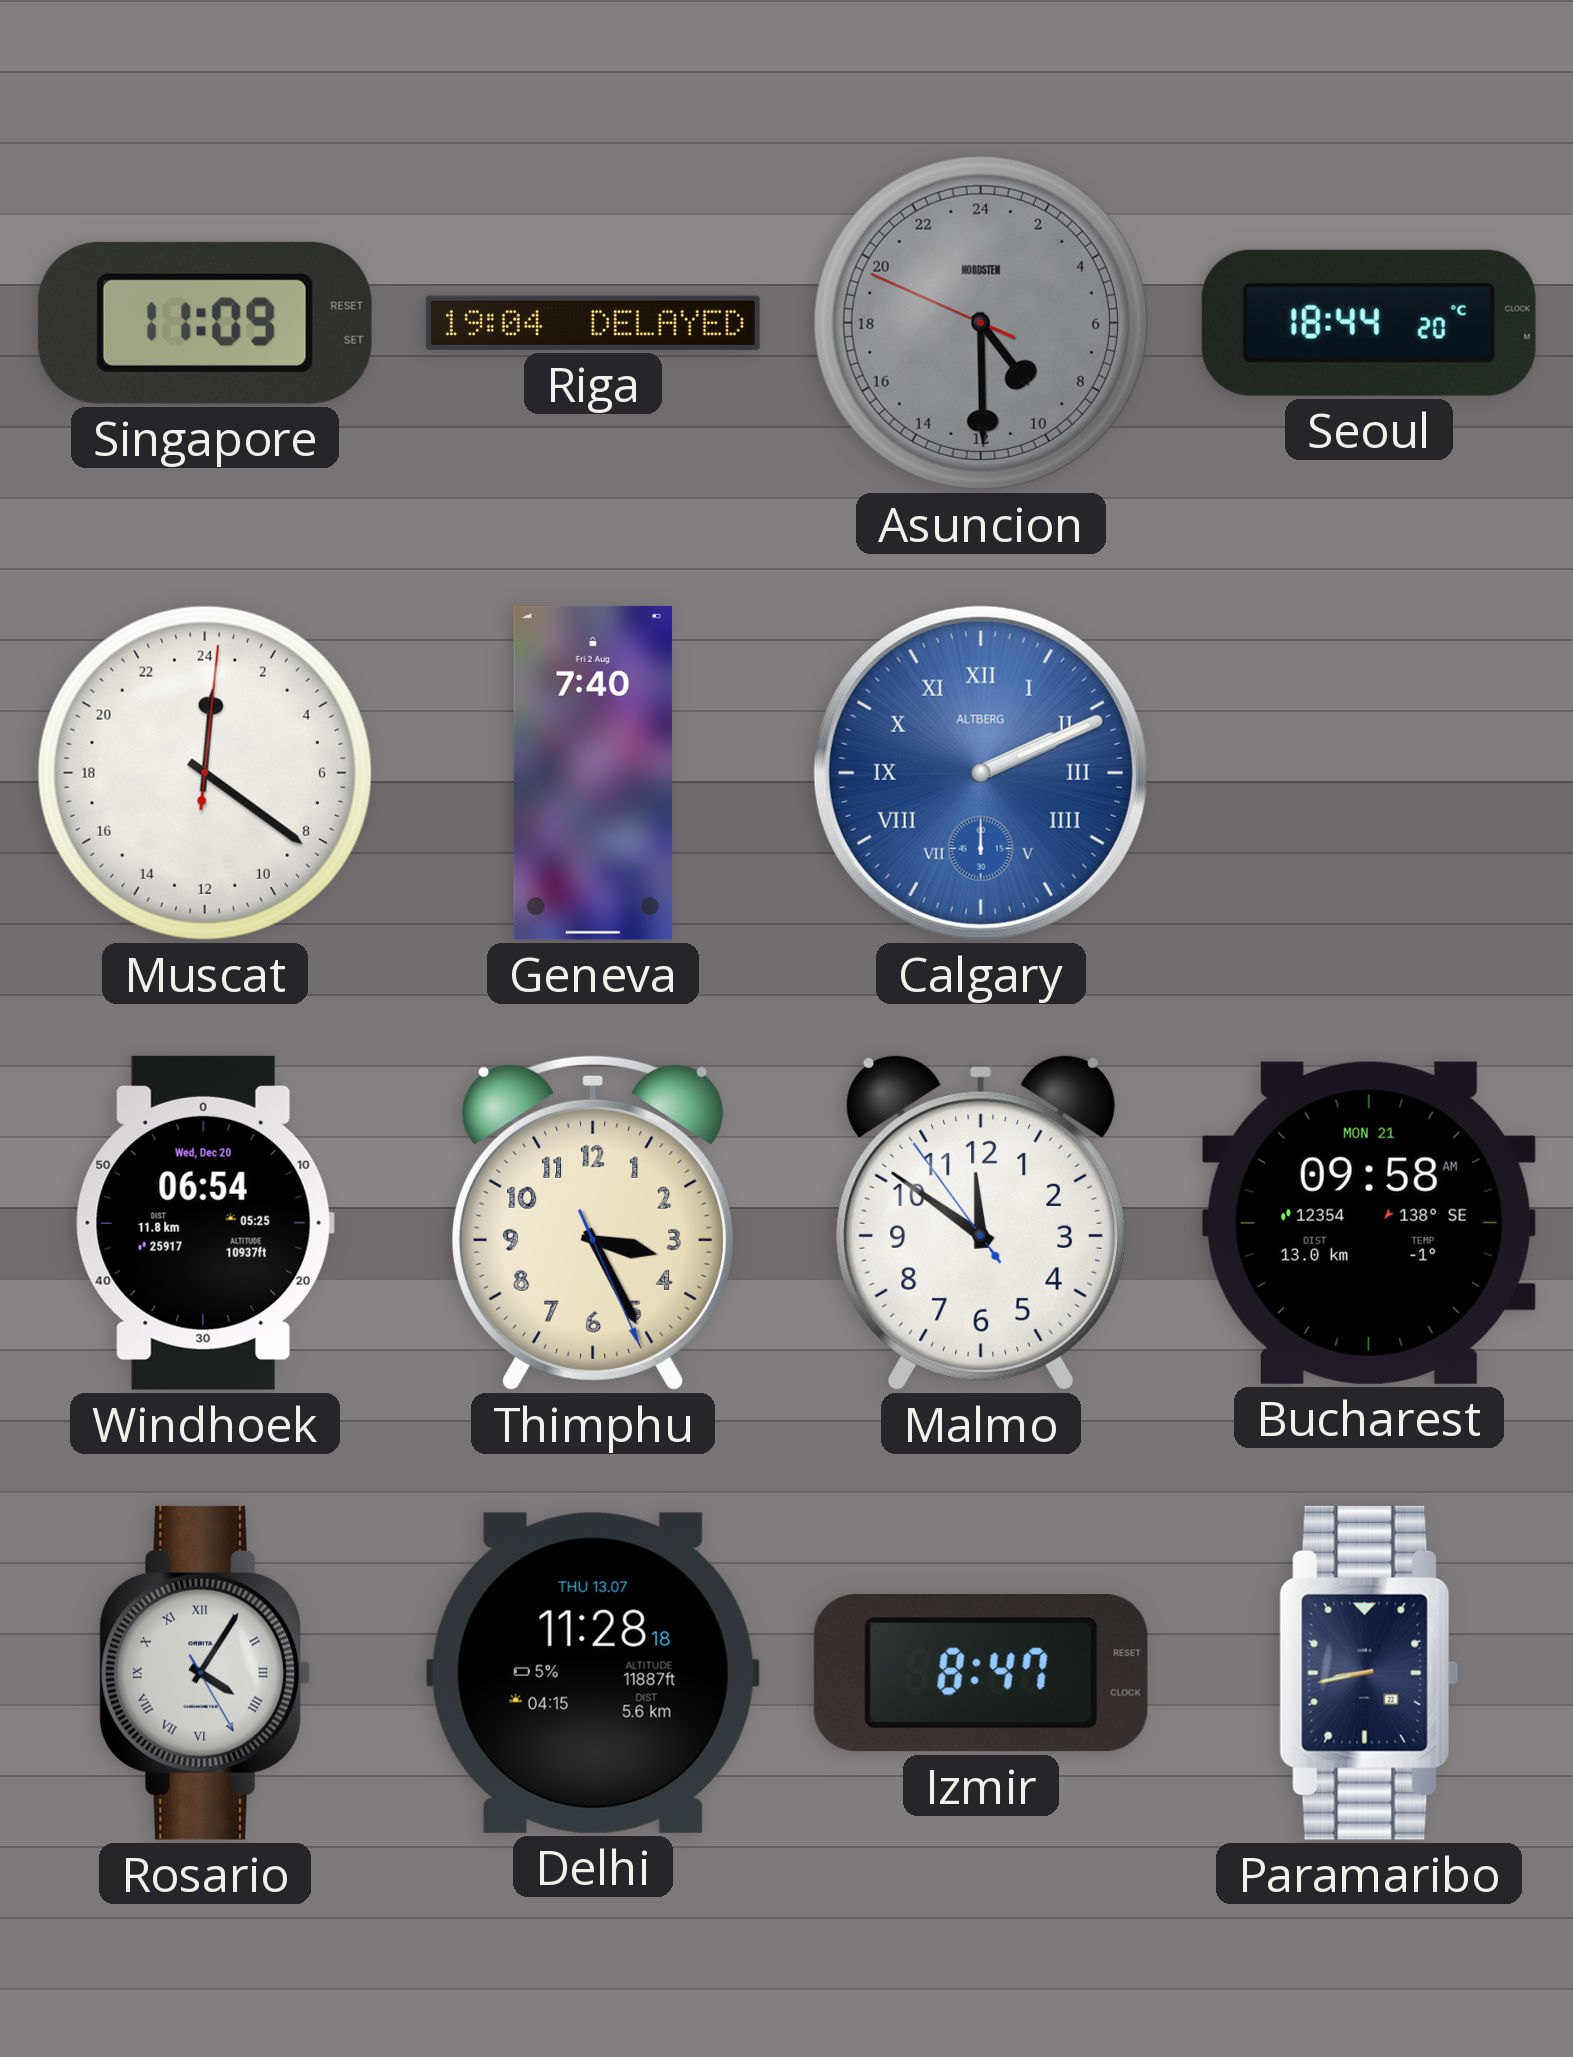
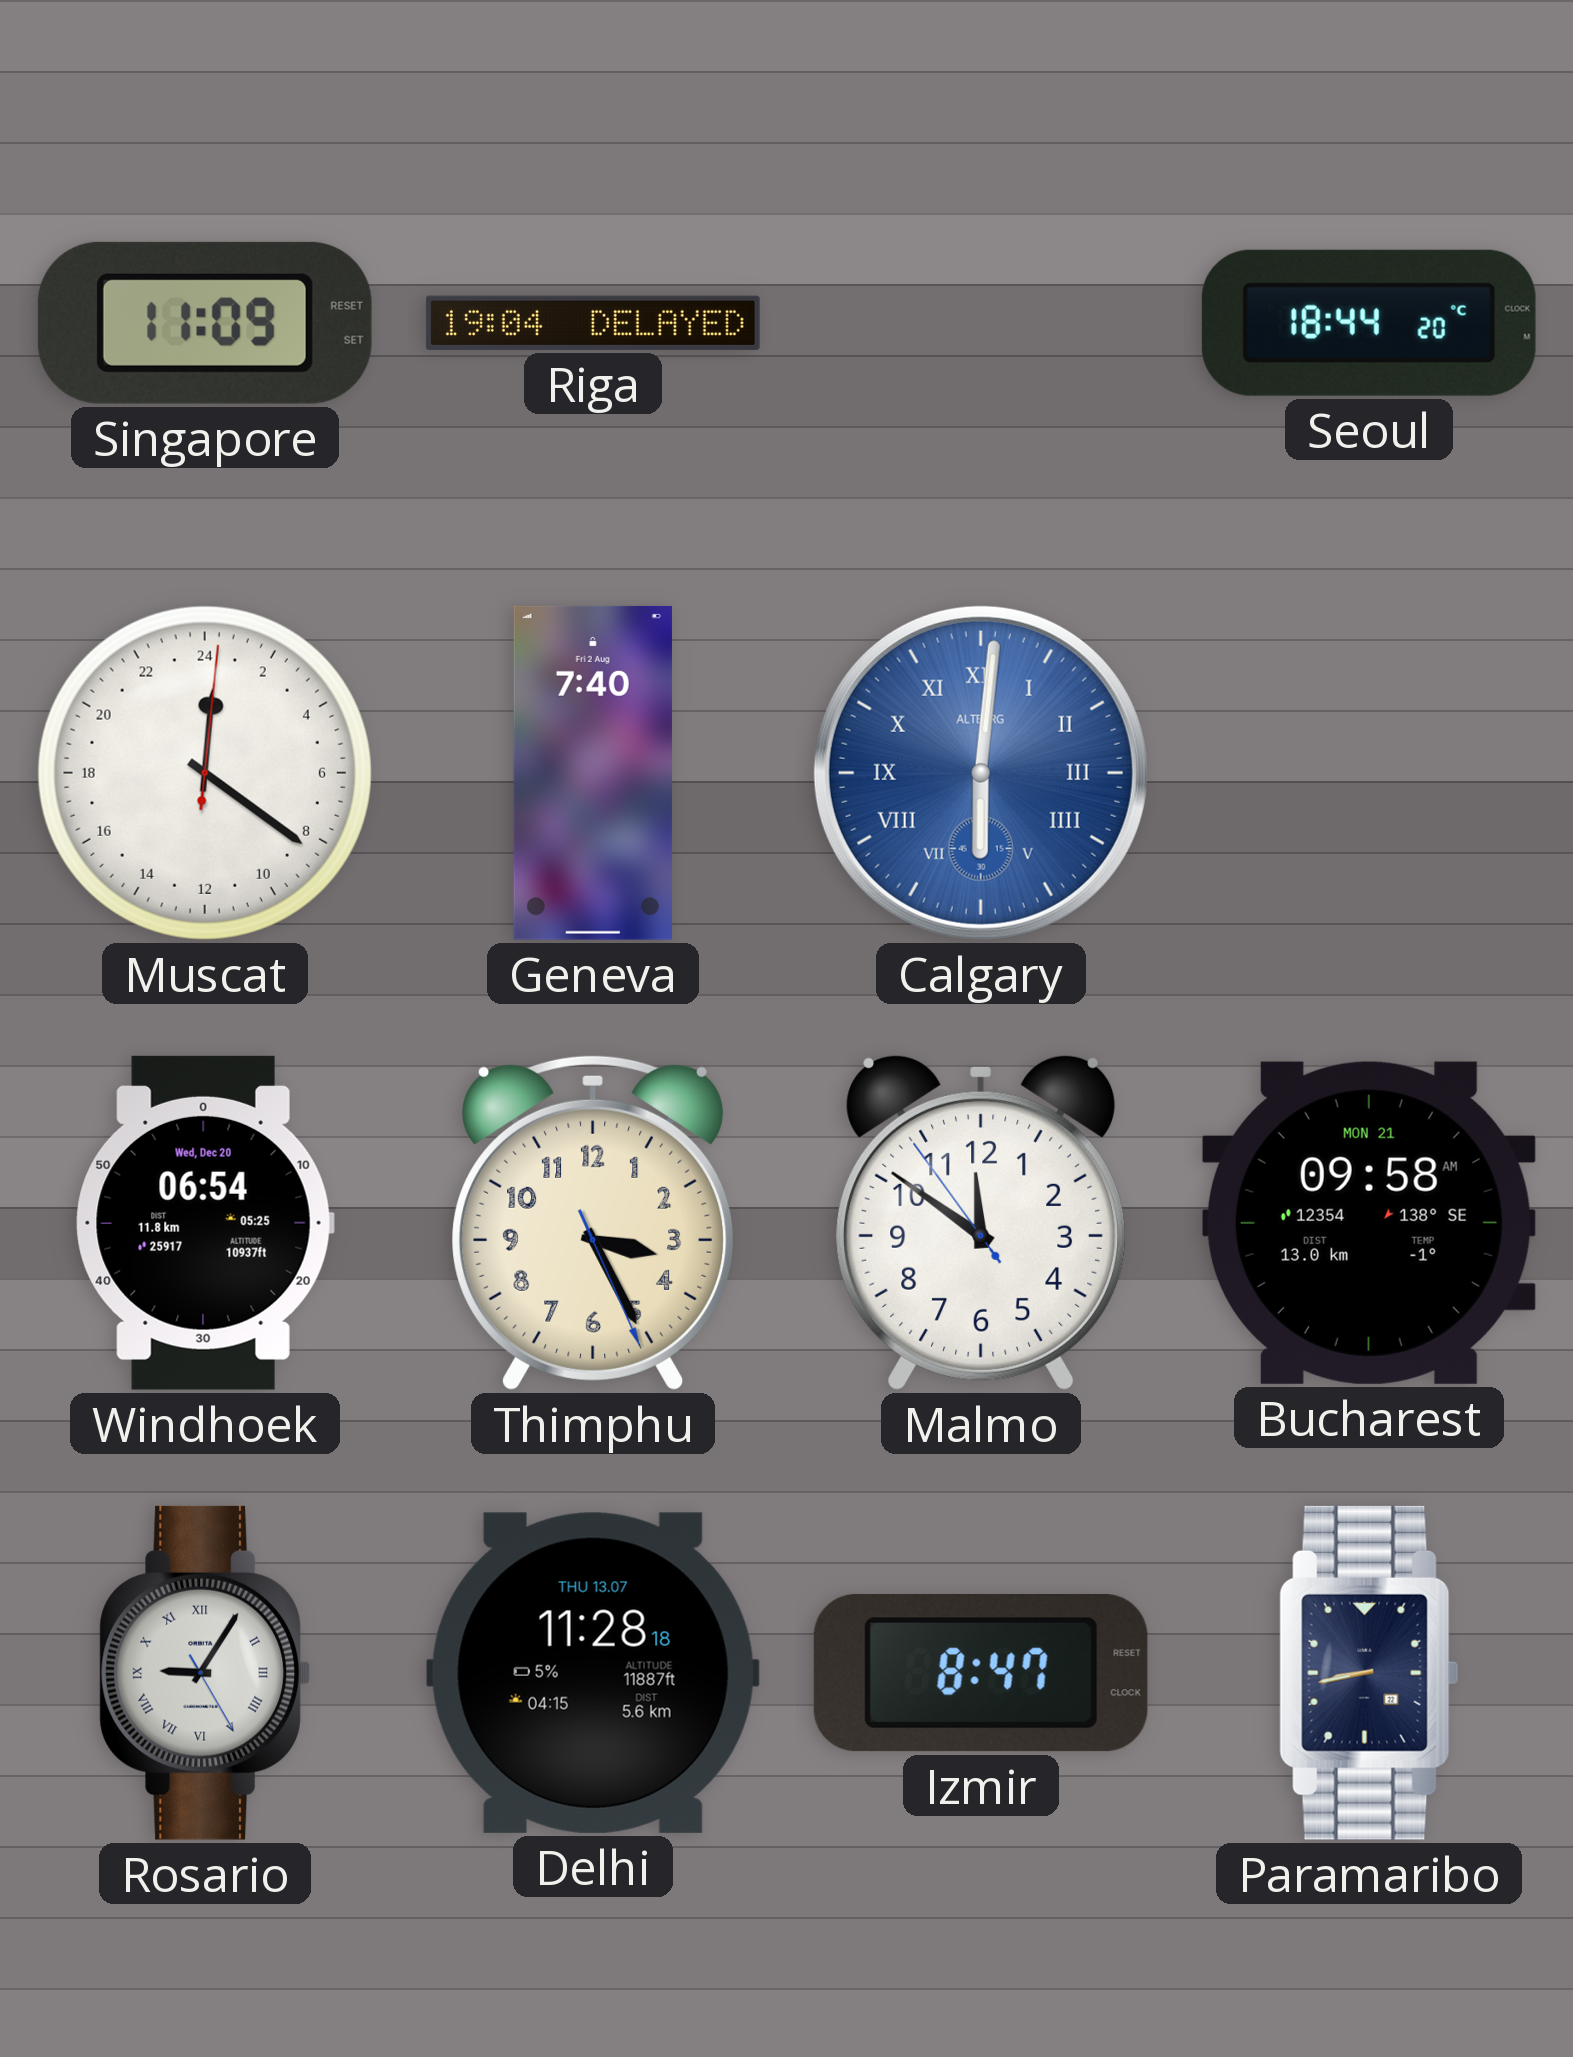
Asuncion: 9:29 -> none
Calgary: 2:11 -> 6:01
Rosario: 4:05 -> 9:05
